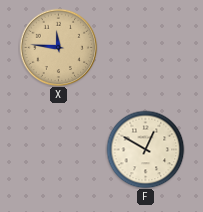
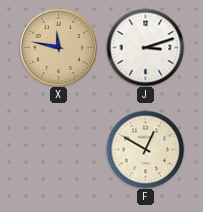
X: 11:46 -> 11:47
J: none -> 3:12
